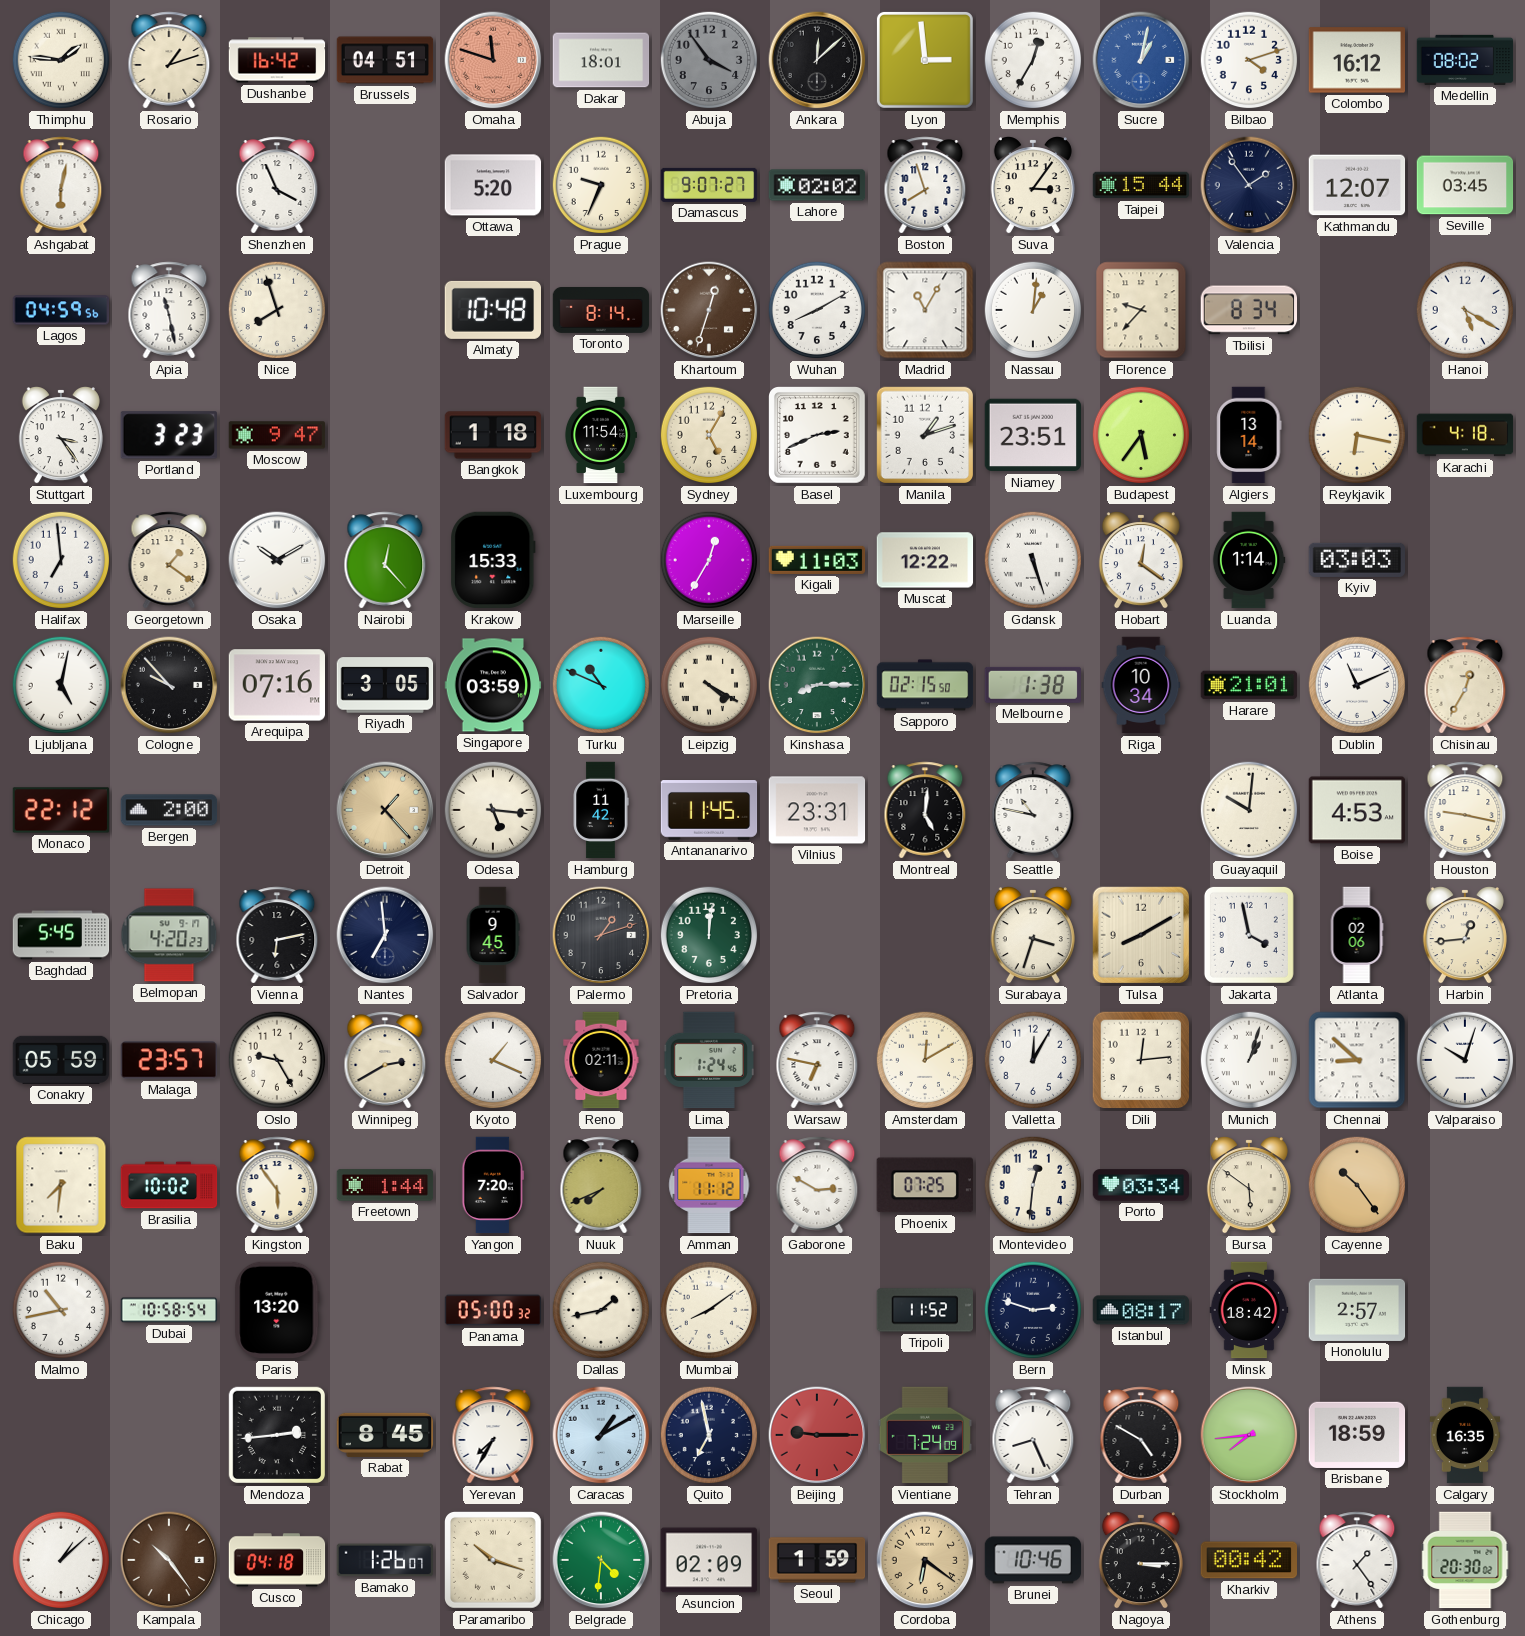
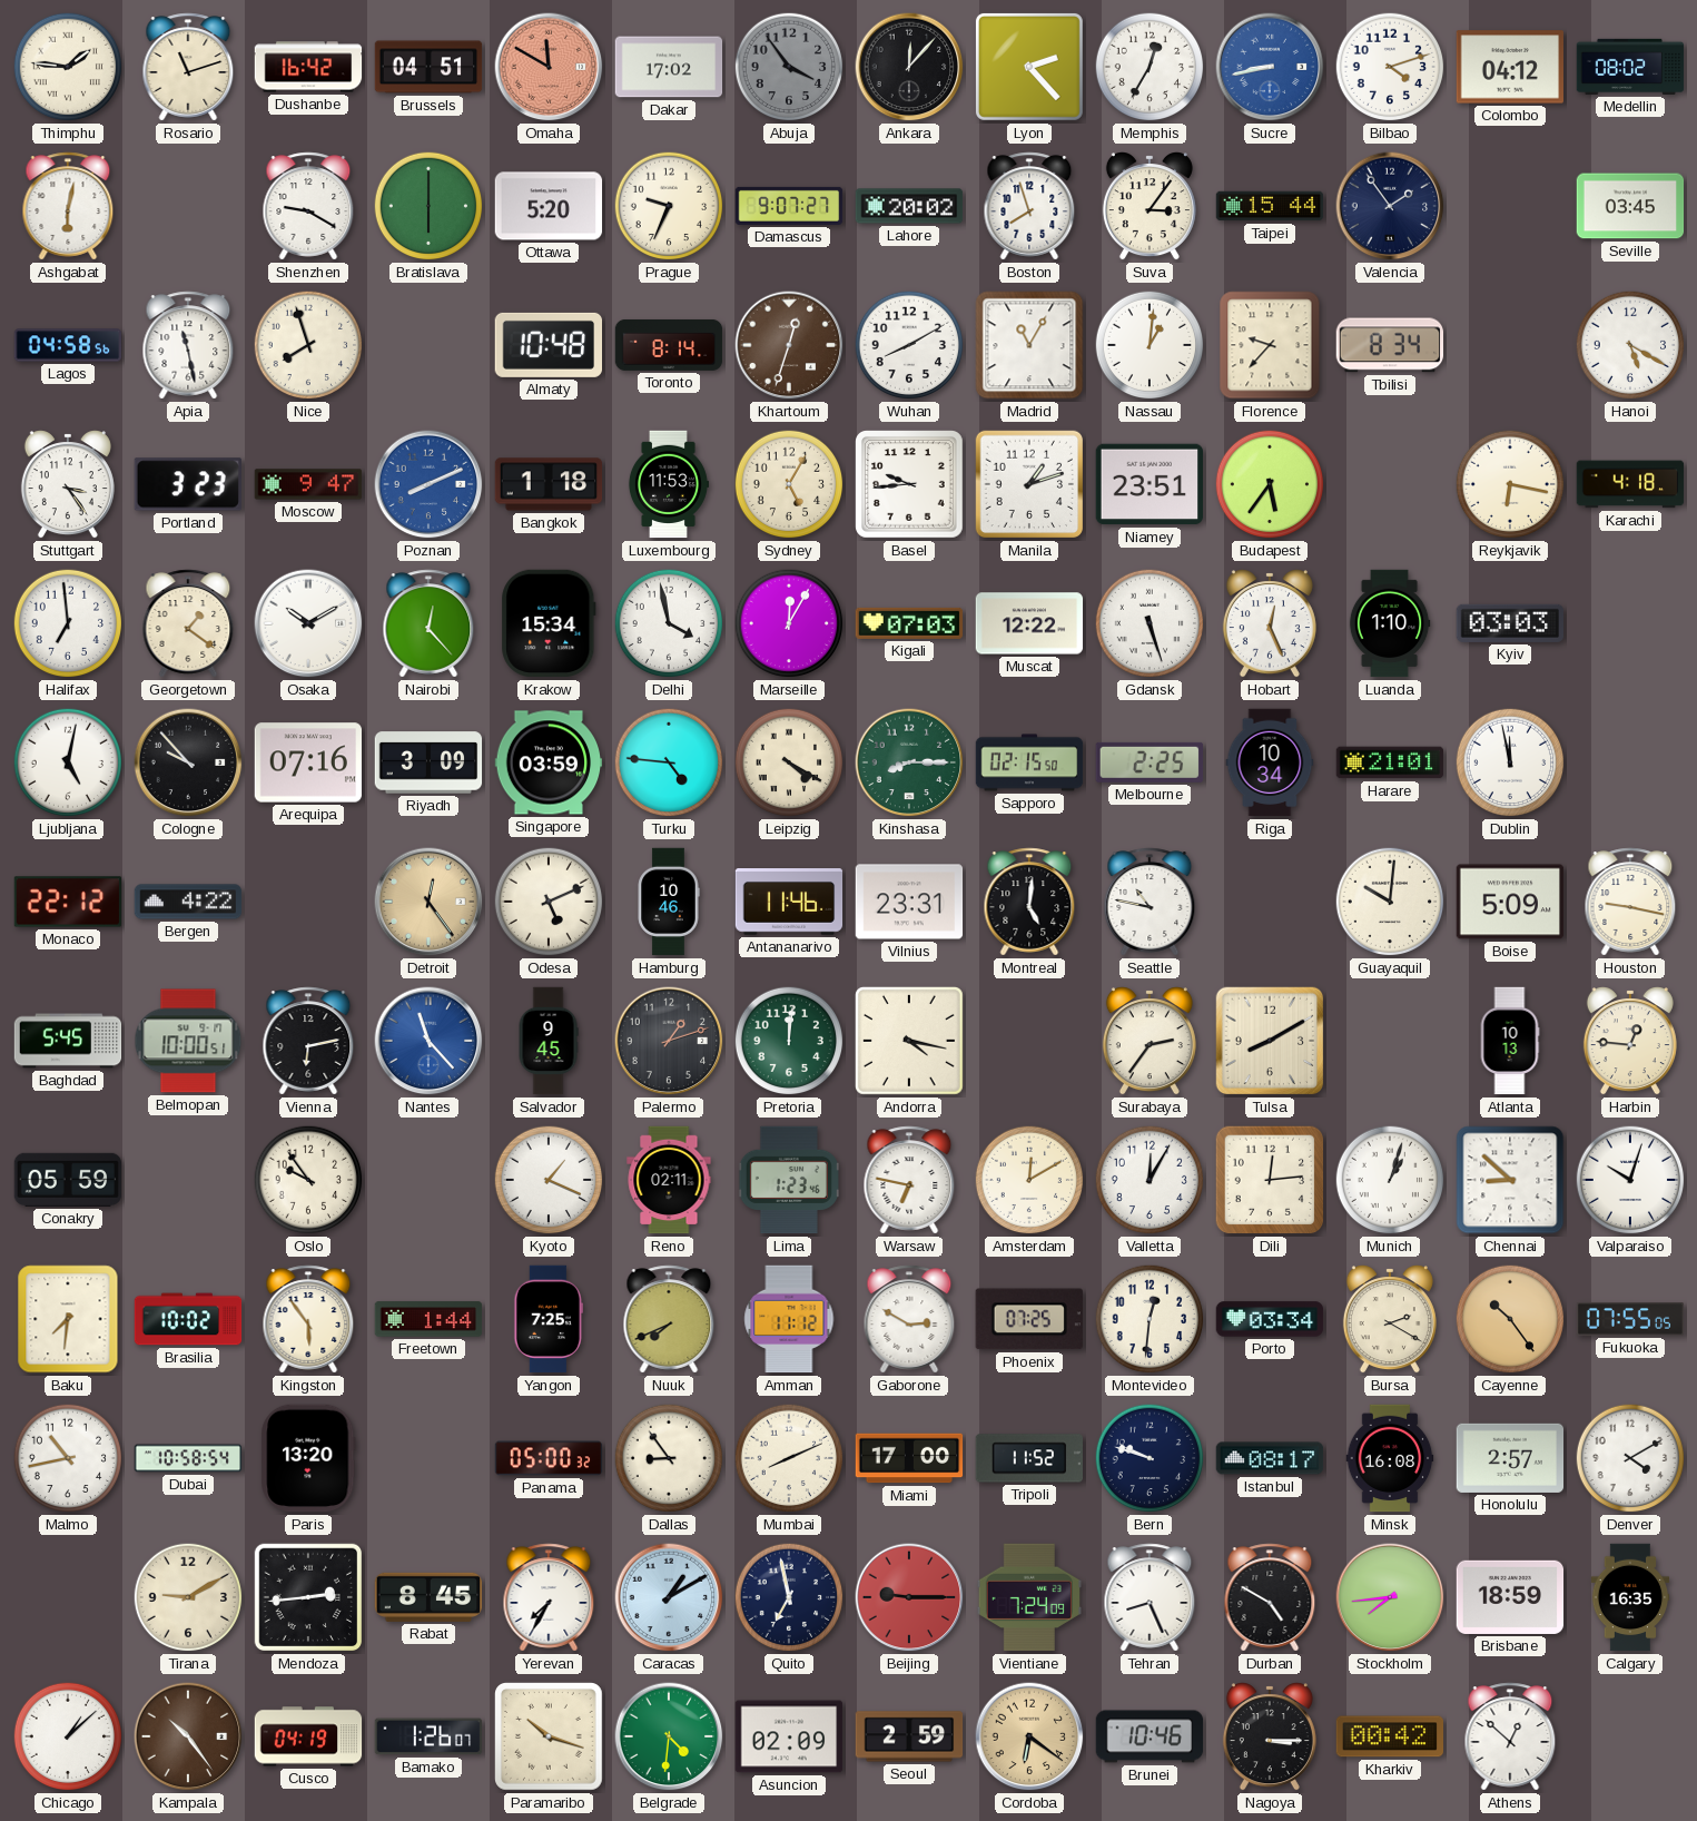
Rosario: 1:12 -> 11:12
Omaha: 11:48 -> 11:50
Dakar: 18:01 -> 17:02
Ankara: 12:08 -> 12:07
Lyon: 2:59 -> 2:23
Sucre: 1:02 -> 8:43
Colombo: 16:12 -> 04:12
Shenzhen: 3:56 -> 9:20
Bratislava: none -> 6:00
Lahore: 02:02 -> 20:02
Kathmandu: 12:07 -> none
Lagos: 04:59 -> 04:58
Poznan: none -> 8:11
Luxembourg: 11:54 -> 11:53
Basel: 2:41 -> 9:44
Algiers: 13:14 -> none
Krakow: 15:33 -> 15:34
Delhi: none -> 3:58
Marseille: 12:35 -> 12:05
Kigali: 11:03 -> 07:03
Hobart: 12:21 -> 12:26
Luanda: 1:14 -> 1:10
Riyadh: 3:05 -> 3:09
Turku: 10:49 -> 4:46
Melbourne: 1:38 -> 2:25
Dublin: 11:11 -> 11:58
Chisinau: 12:35 -> none
Bergen: 2:00 -> 4:22
Detroit: 1:23 -> 12:24
Odesa: 5:16 -> 5:11
Hamburg: 11:42 -> 10:46
Antananarivo: 11:45 -> 11:46
Boise: 4:53 -> 5:09
Belmopan: 4:20 -> 10:00
Nantes: 6:59 -> 11:23
Nantes dial: navy -> blue
Andorra: none -> 4:17
Surabaya: 3:33 -> 2:36
Jakarta: 3:58 -> none
Atlanta: 02:06 -> 10:13
Harbin: 12:44 -> 12:46
Malaga: 23:57 -> none
Oslo: 9:25 -> 9:54
Winnipeg: 2:40 -> none
Lima: 1:24 -> 1:23
Yangon: 7:20 -> 7:25
Bursa: 5:51 -> 2:20
Fukuoka: none -> 07:55
Dallas: 1:43 -> 8:54
Mumbai: 8:09 -> 8:11
Miami: none -> 17:00
Bern: 2:48 -> 9:48
Minsk: 18:42 -> 16:08
Denver: none -> 4:10
Tirana: none -> 9:10
Cusco: 04:18 -> 04:19
Seoul: 1:59 -> 2:59
Athens: 1:24 -> 12:52
Gothenburg: 20:30 -> none
